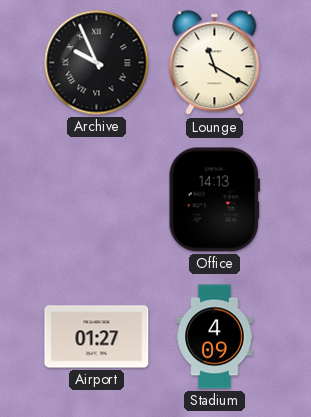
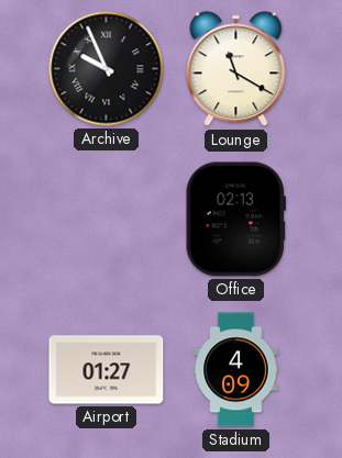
Office: 14:13 -> 02:13
